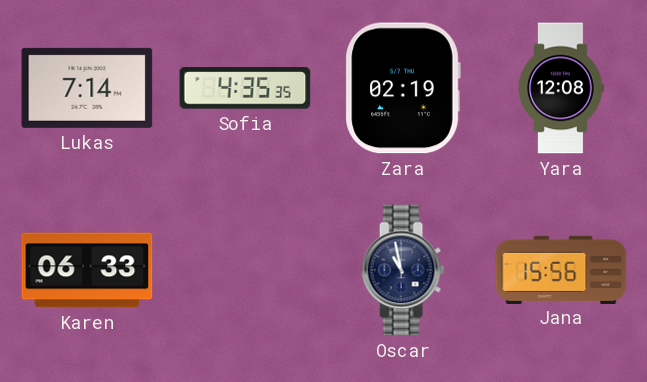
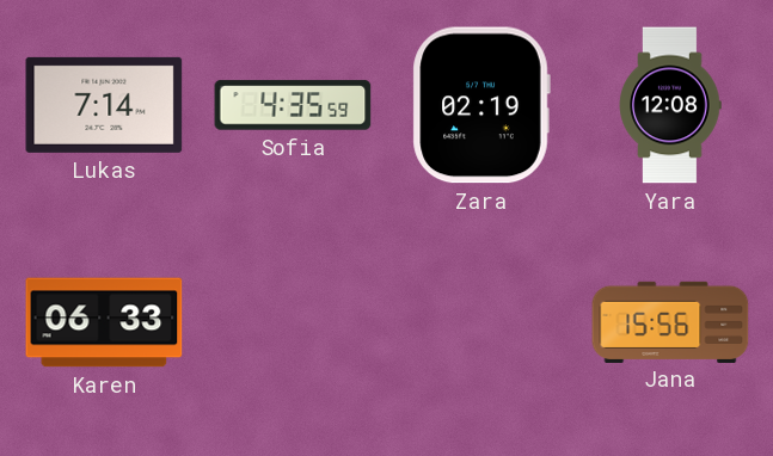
Sofia: 4:35:35 -> 4:35:59
Oscar: 10:58 -> none
